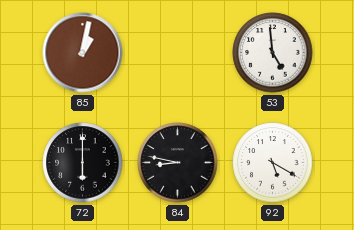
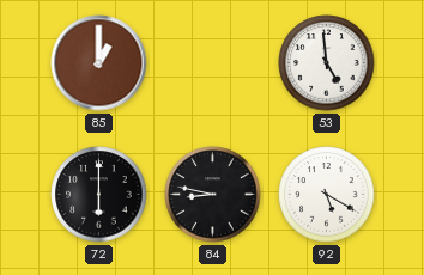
85: 1:02 -> 1:00
